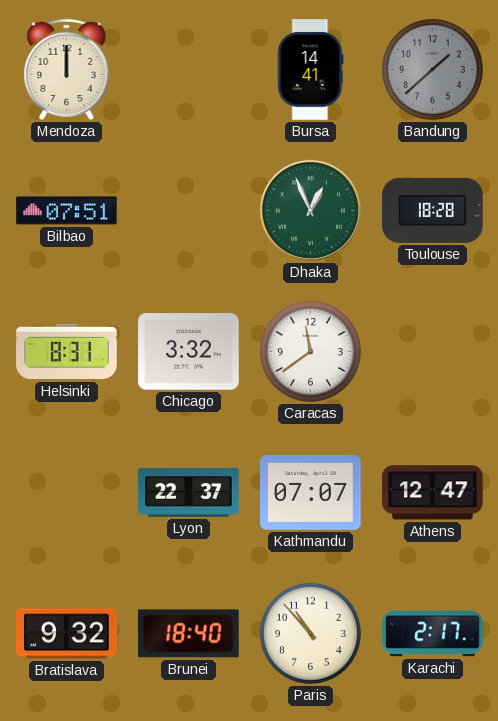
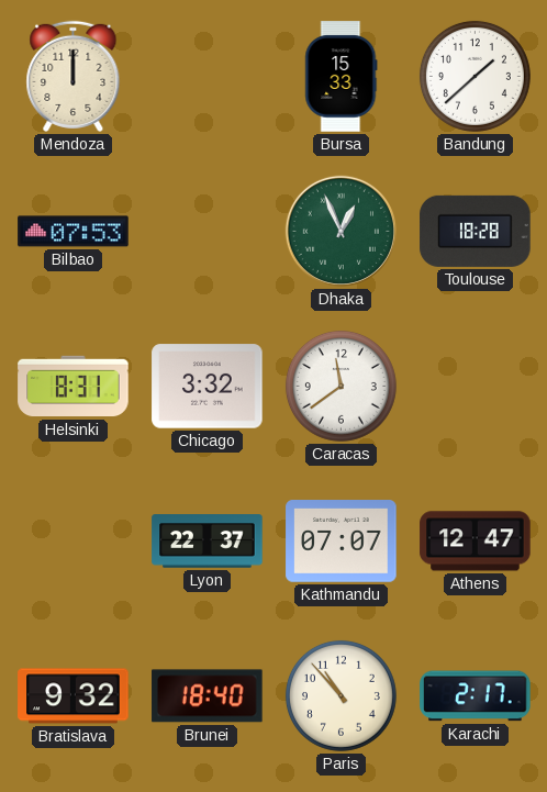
Bursa: 14:41 -> 15:33
Bandung dial: grey -> white
Bilbao: 07:51 -> 07:53
